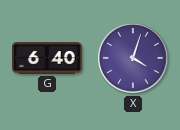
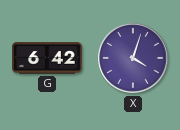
G: 6:40 -> 6:42
